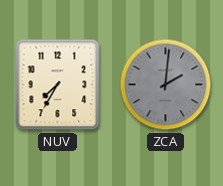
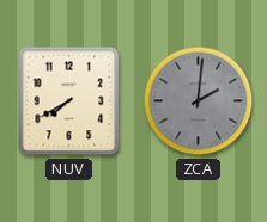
NUV: 7:35 -> 7:40
